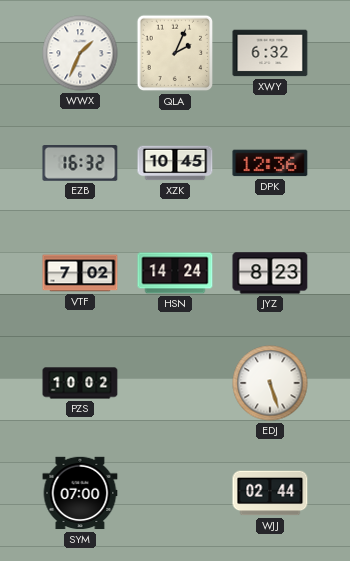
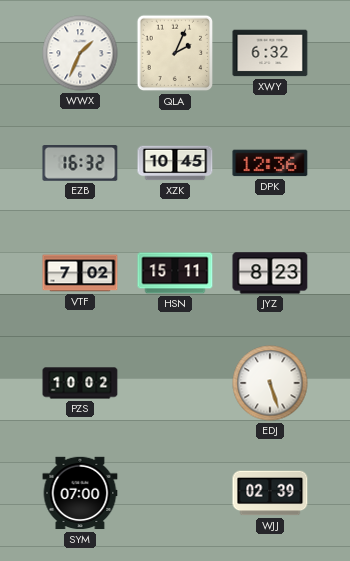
HSN: 14:24 -> 15:11
WJJ: 02:44 -> 02:39
